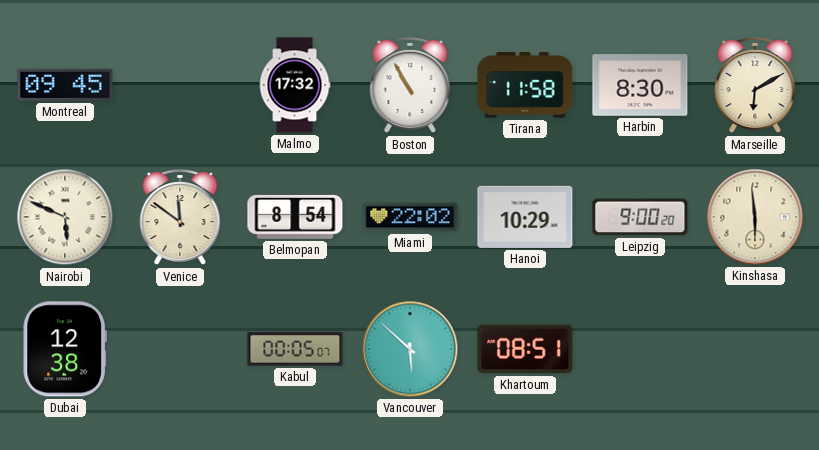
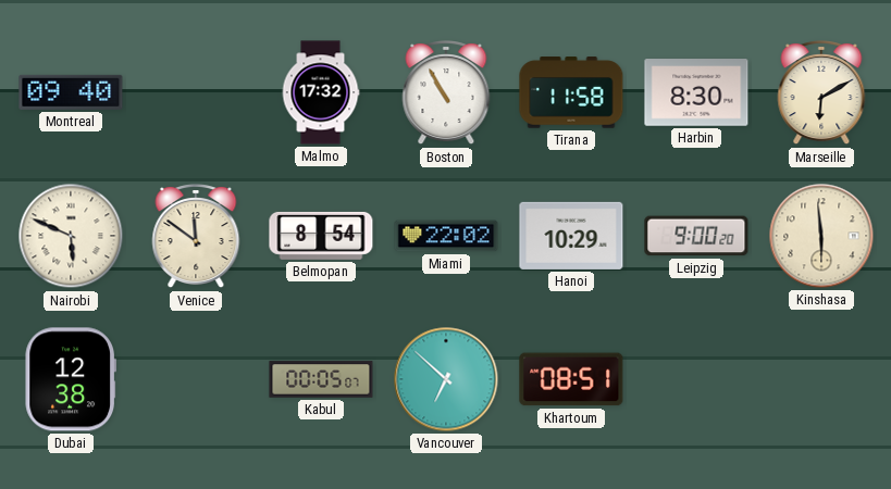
Montreal: 09:45 -> 09:40
Vancouver: 5:52 -> 6:52
